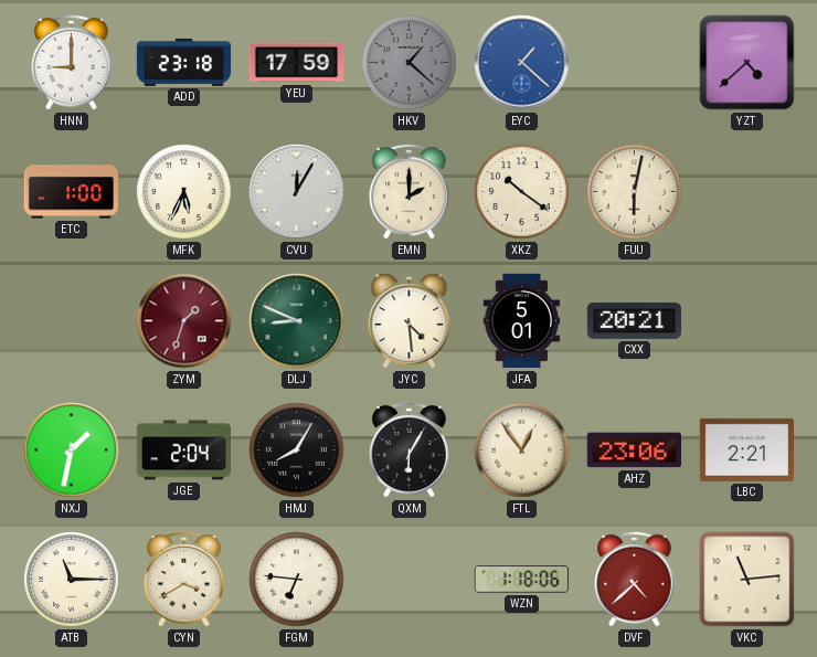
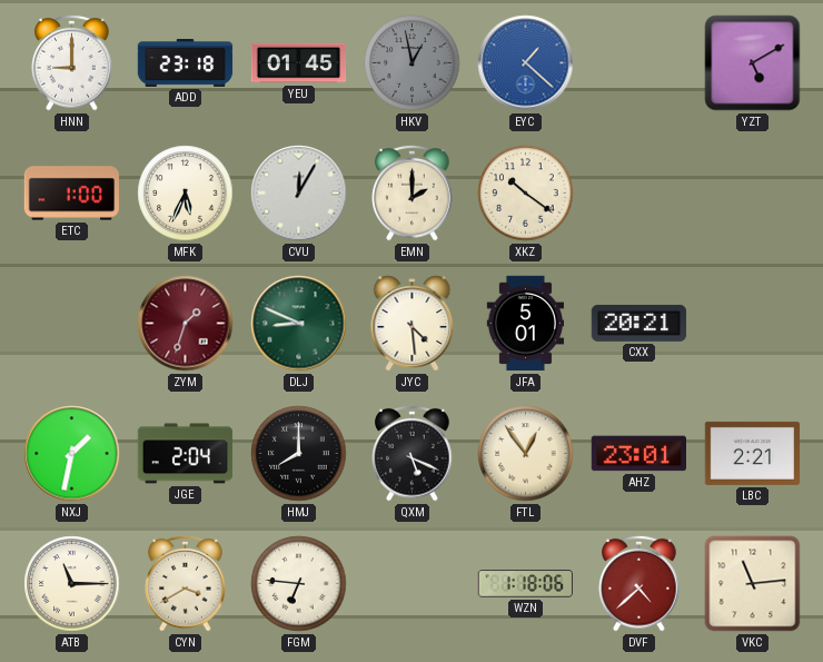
YEU: 17:59 -> 01:45
HKV: 1:22 -> 12:58
YZT: 4:38 -> 5:10
FUU: 6:02 -> none
HMJ: 8:05 -> 8:00
QXM: 6:05 -> 5:19
AHZ: 23:06 -> 23:01
